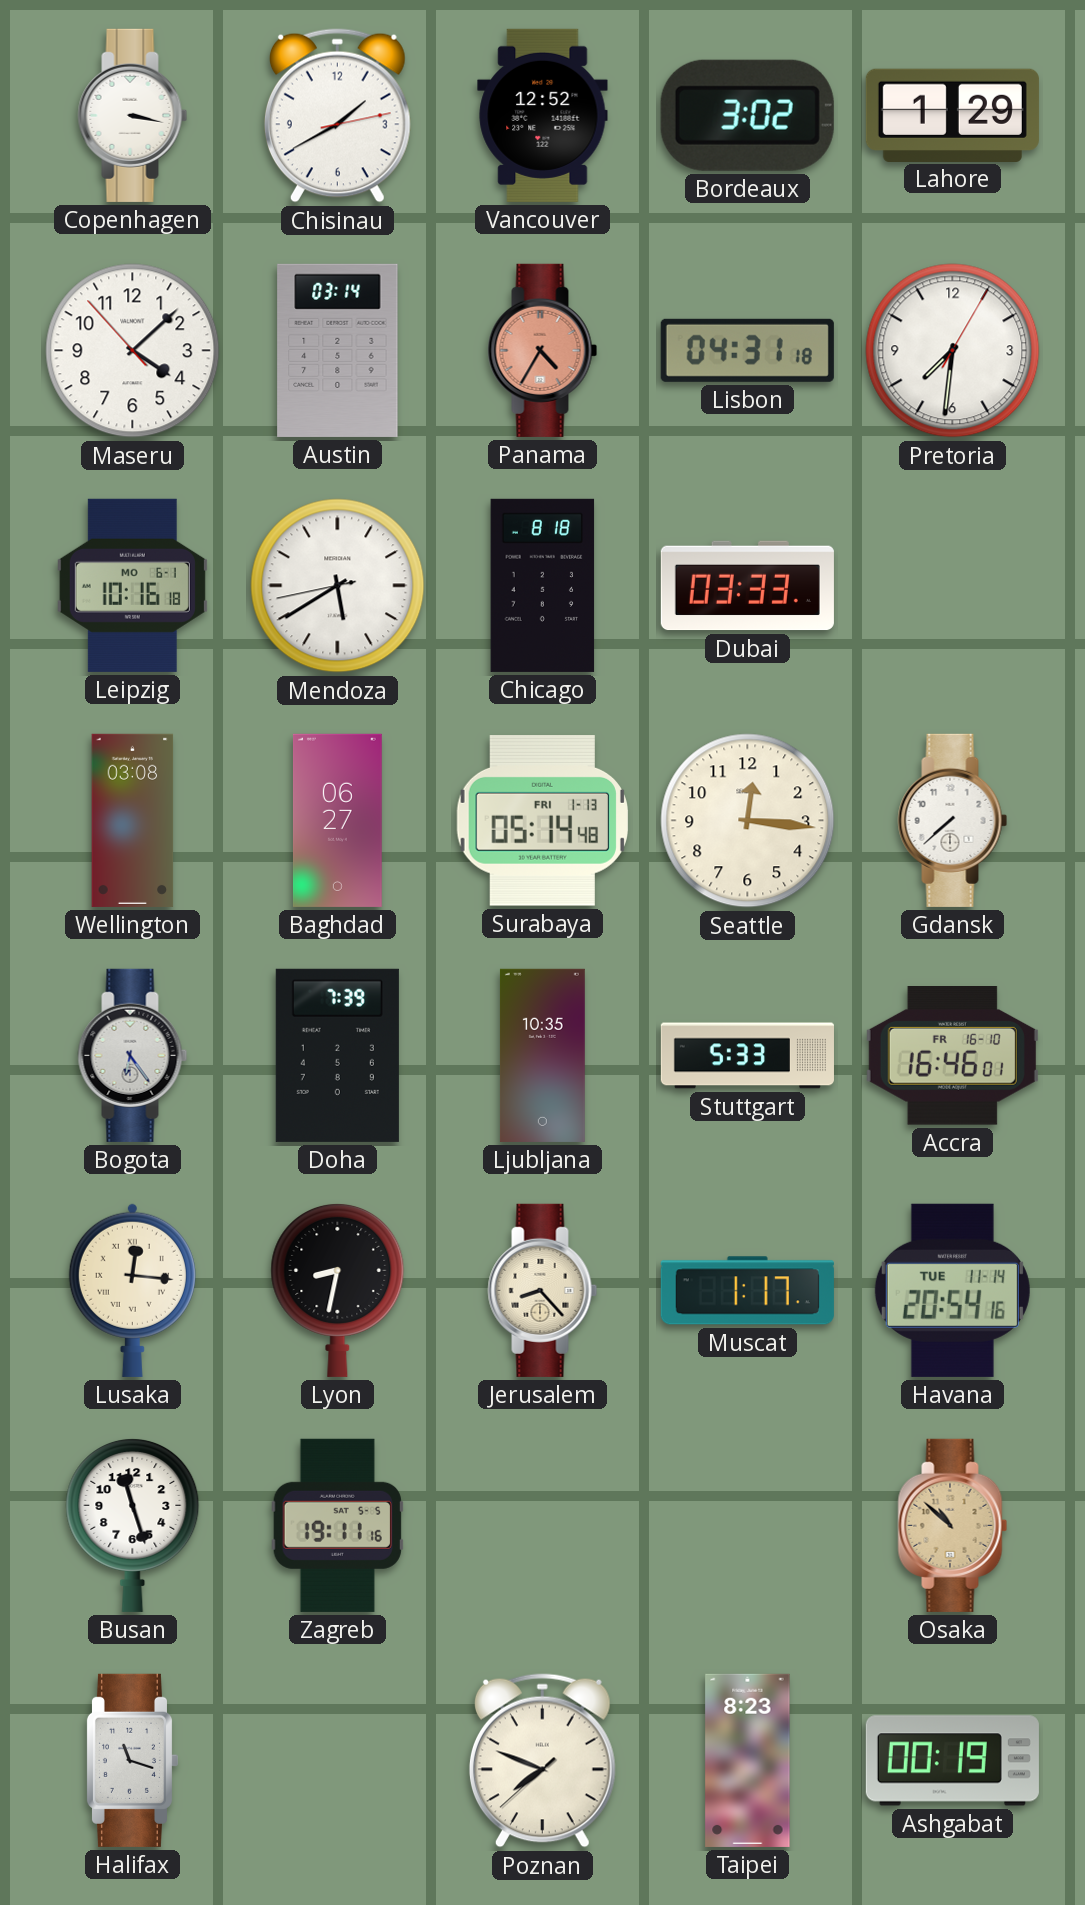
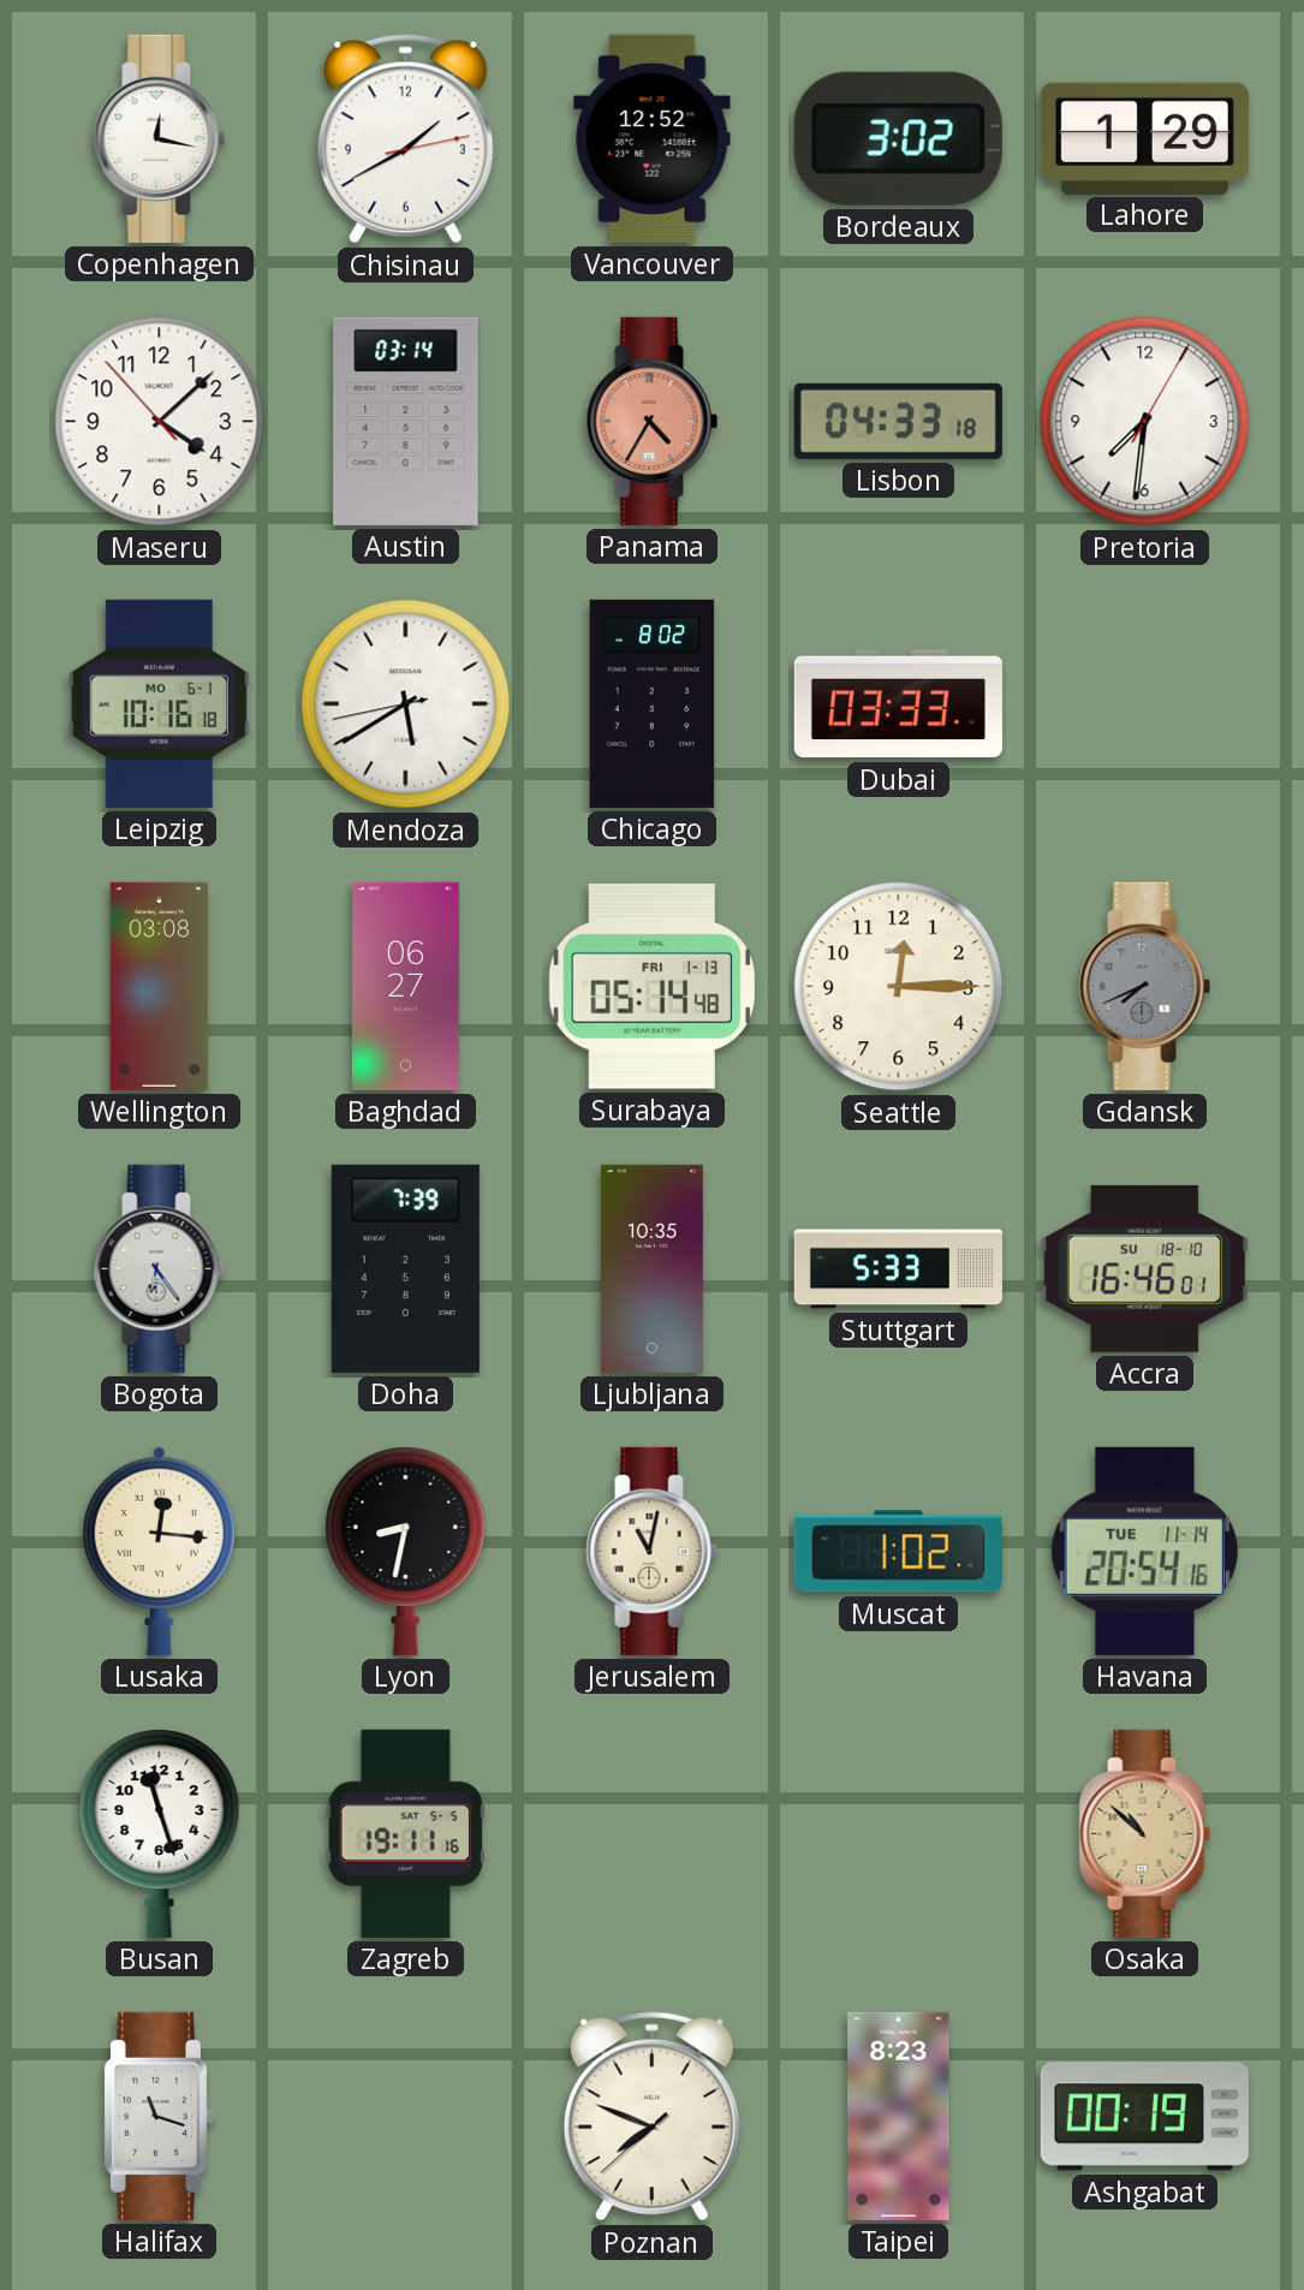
Copenhagen: 3:17 -> 12:17
Lisbon: 04:31 -> 04:33
Chicago: 8:18 -> 8:02
Seattle: 12:16 -> 12:15
Gdansk: 7:38 -> 7:41
Gdansk dial: white -> grey
Accra date: FR 16-10 -> SU 18-10
Jerusalem: 8:23 -> 11:02
Muscat: 1:17 -> 1:02
